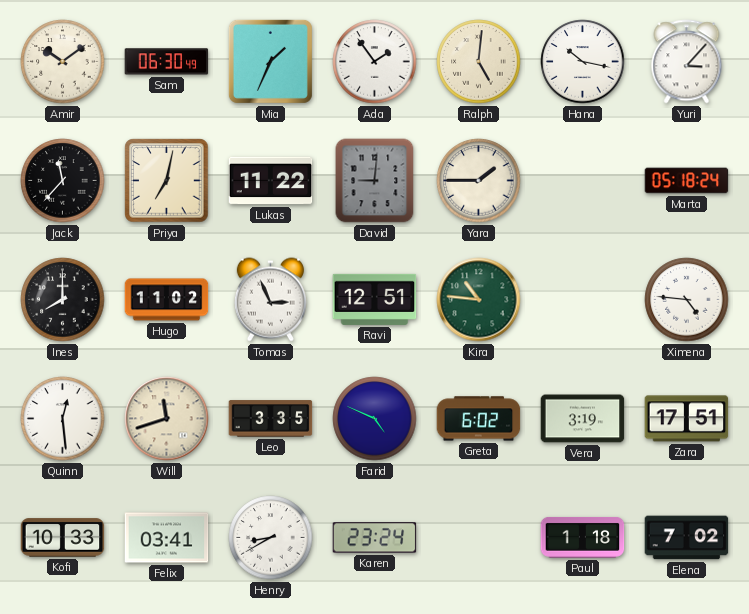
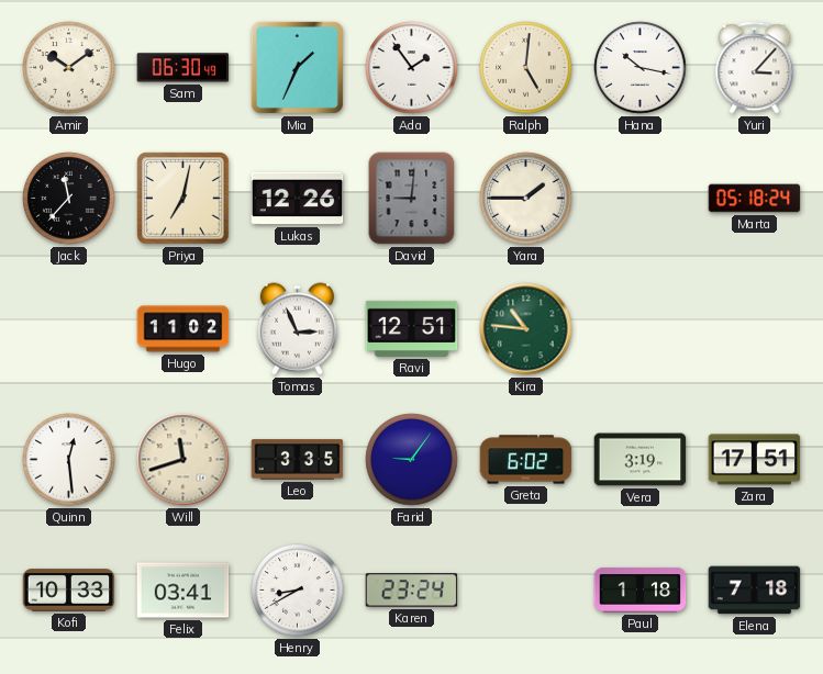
Lukas: 11:22 -> 12:26
Ines: 8:00 -> none
Ximena: 4:46 -> none
Farid: 4:49 -> 9:06
Elena: 7:02 -> 7:18
